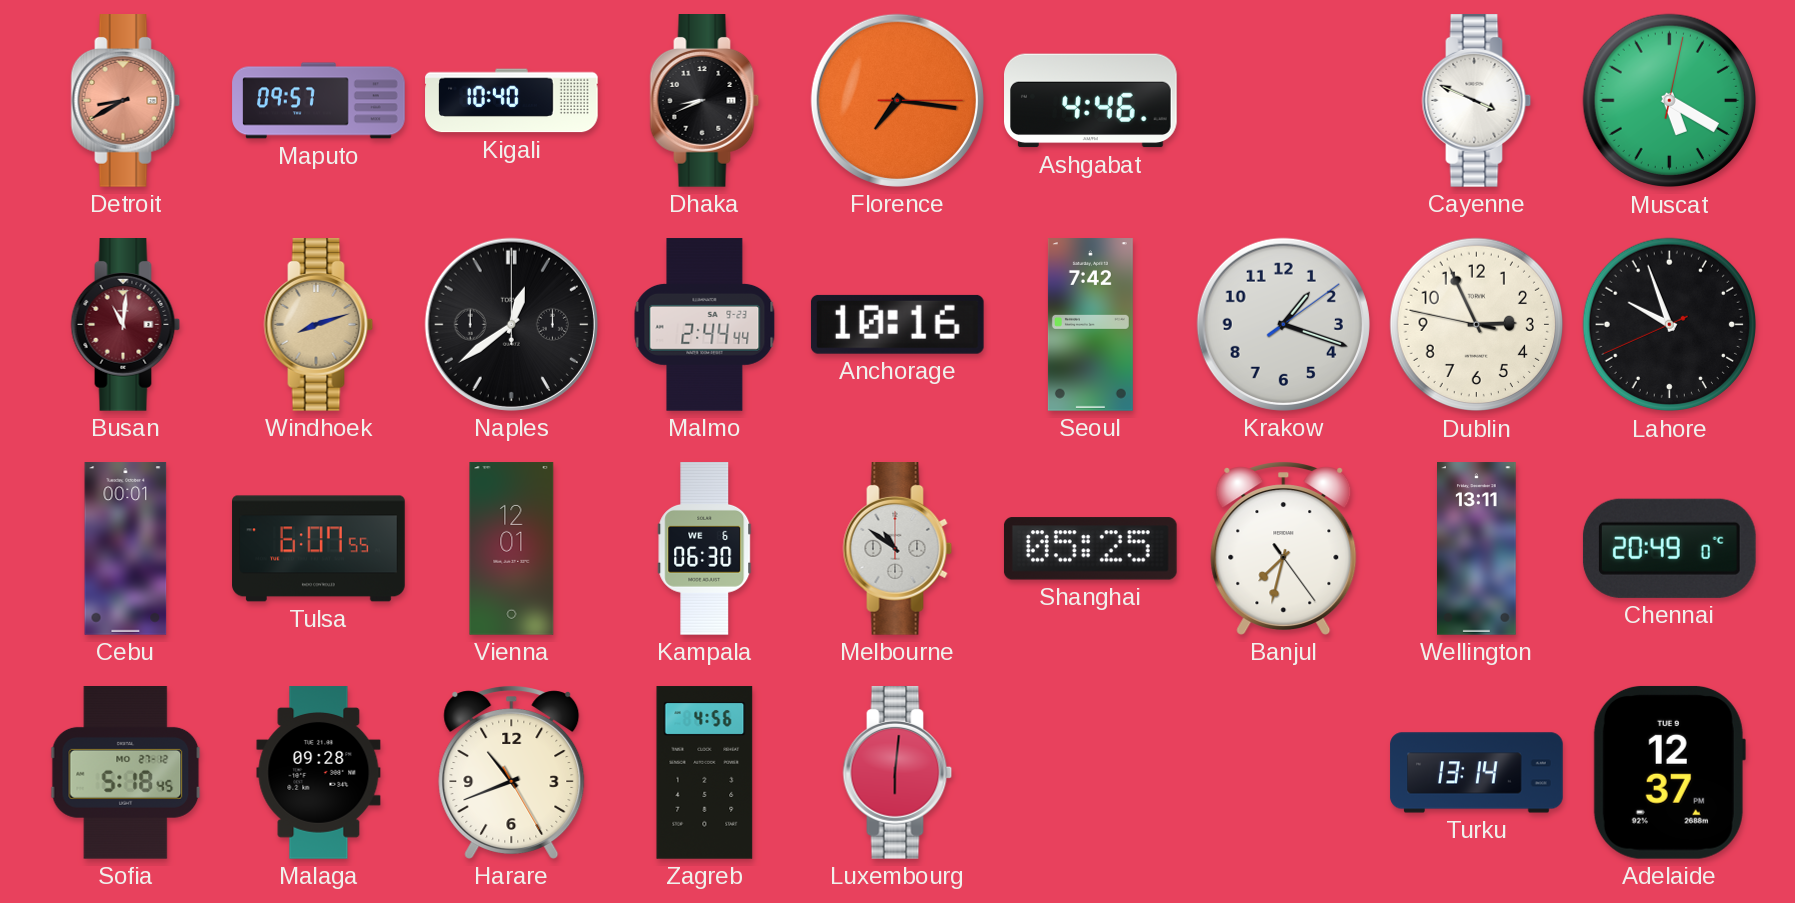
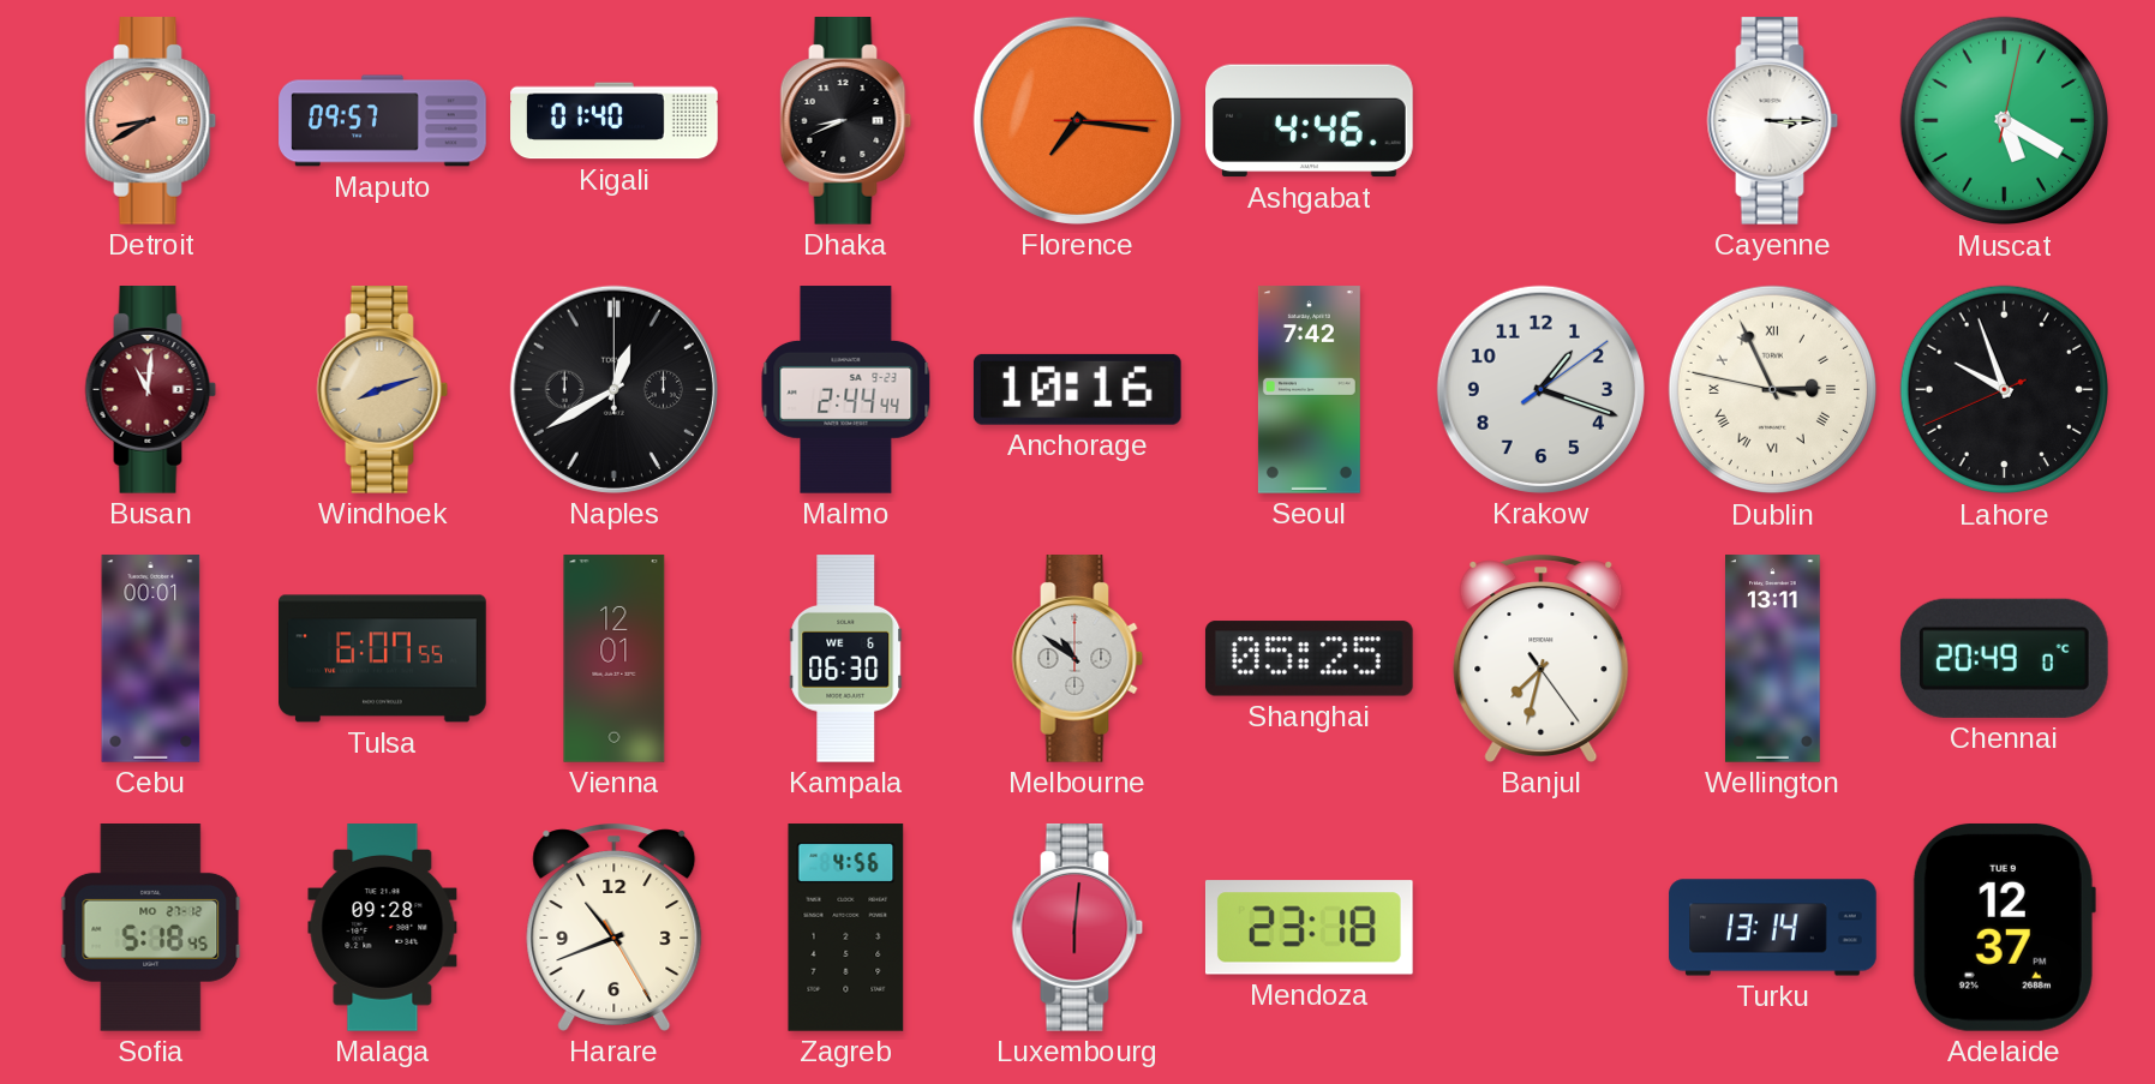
Kigali: 10:40 -> 01:40
Cayenne: 3:49 -> 3:15
Naples: 12:39 -> 12:40
Dublin numerals: Arabic -> Roman
Mendoza: none -> 23:18
